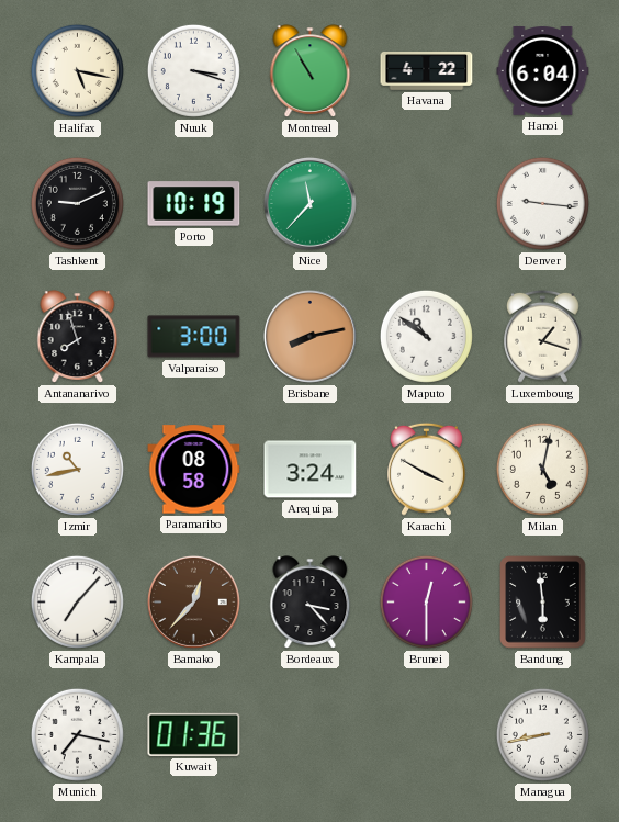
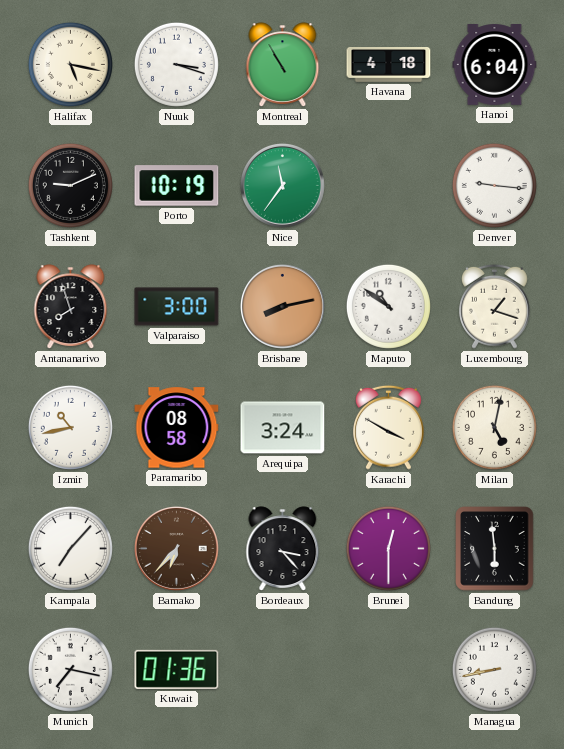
Havana: 4:22 -> 4:18
Nice: 11:37 -> 11:36
Bamako: 12:37 -> 6:37
